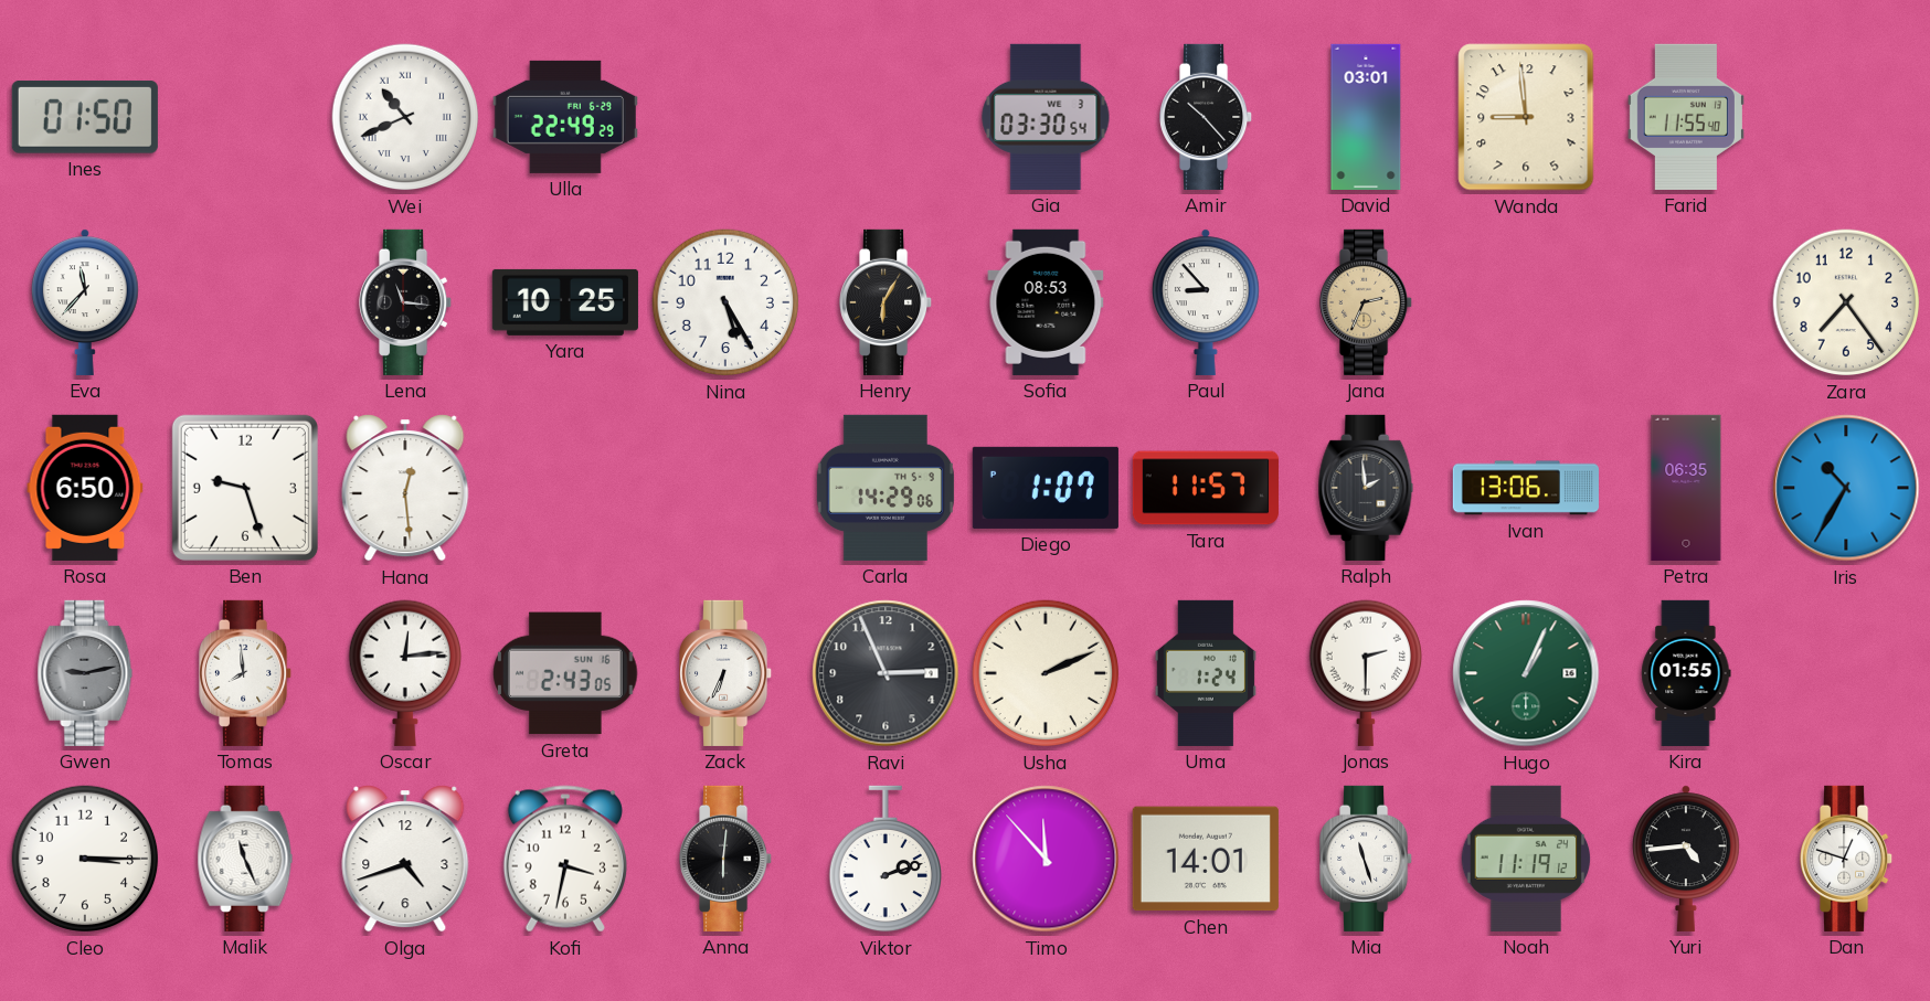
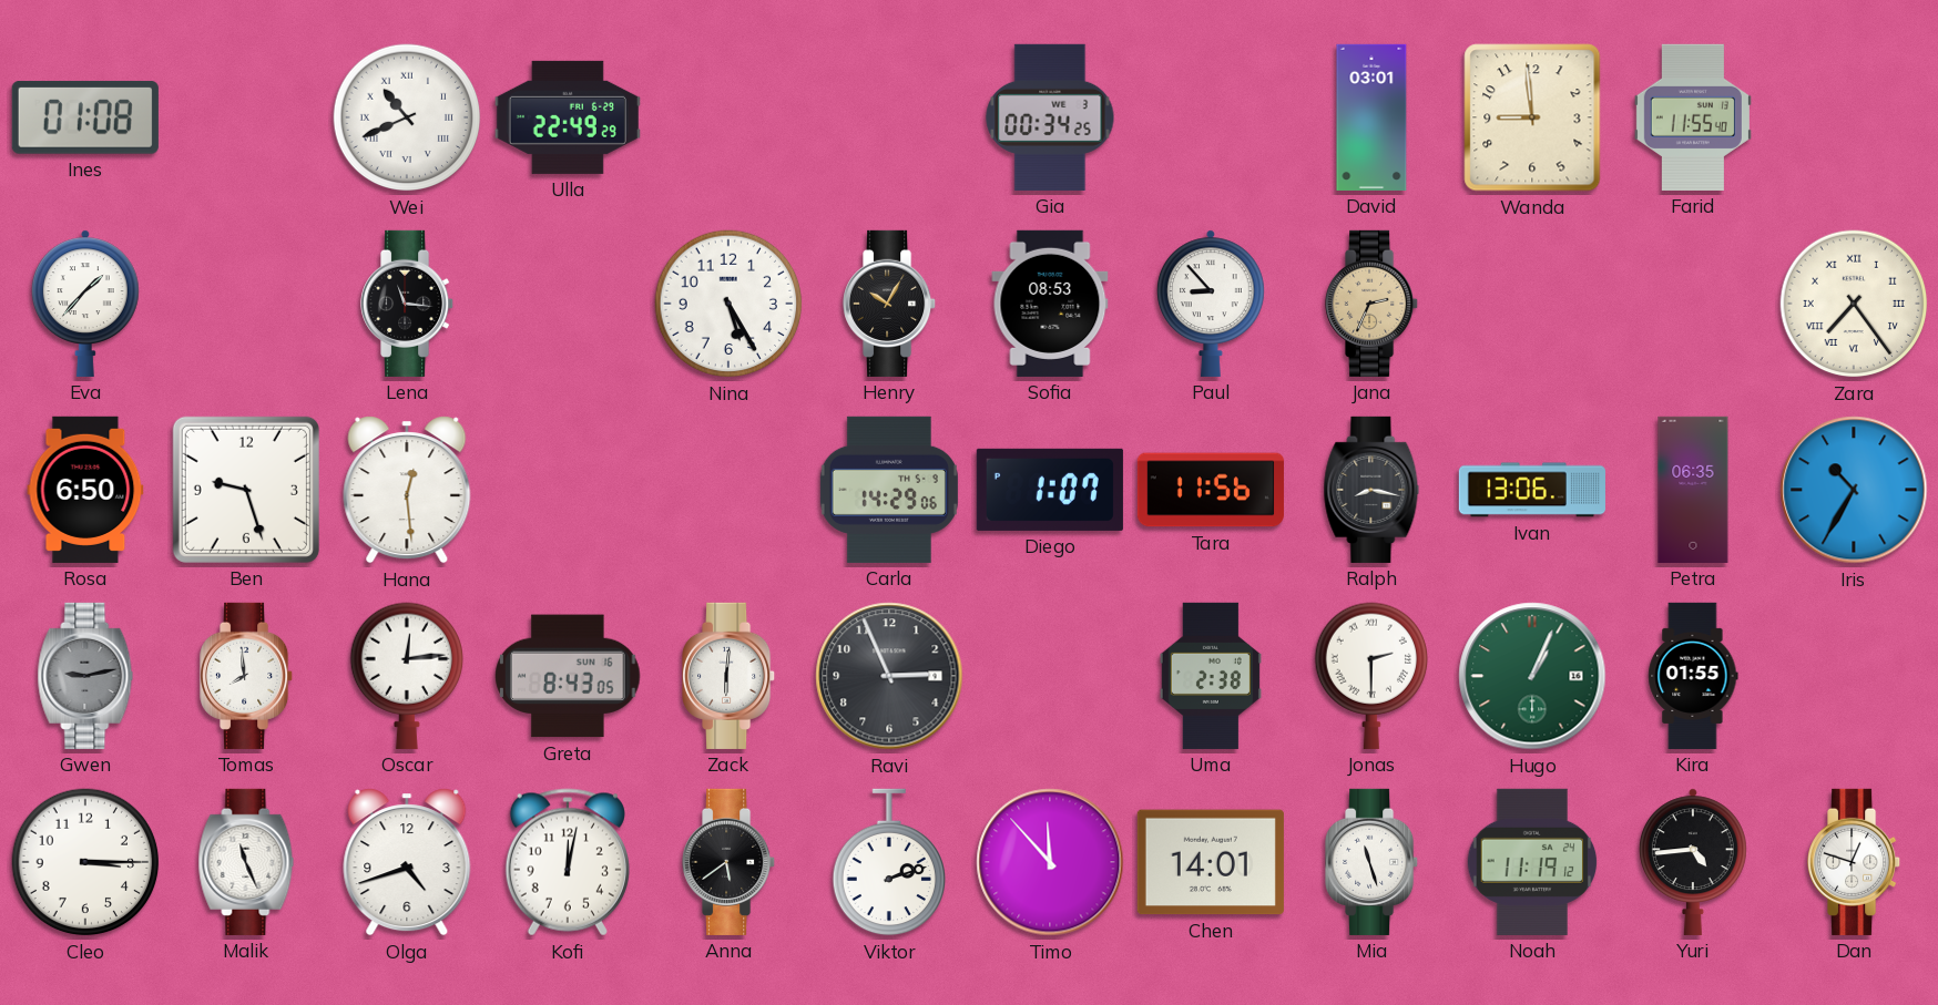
Ines: 01:50 -> 01:08
Gia: 03:30 -> 00:34
Amir: 10:23 -> none
Eva: 11:37 -> 1:37
Yara: 10:25 -> none
Henry: 6:05 -> 10:05
Zara numerals: Arabic -> Roman
Tara: 11:57 -> 11:56
Ralph: 1:59 -> 8:17
Greta: 2:43 -> 8:43
Zack: 6:34 -> 6:01
Usha: 2:11 -> none
Uma: 1:24 -> 2:38
Kofi: 3:32 -> 12:02
Anna: 6:01 -> 5:39
